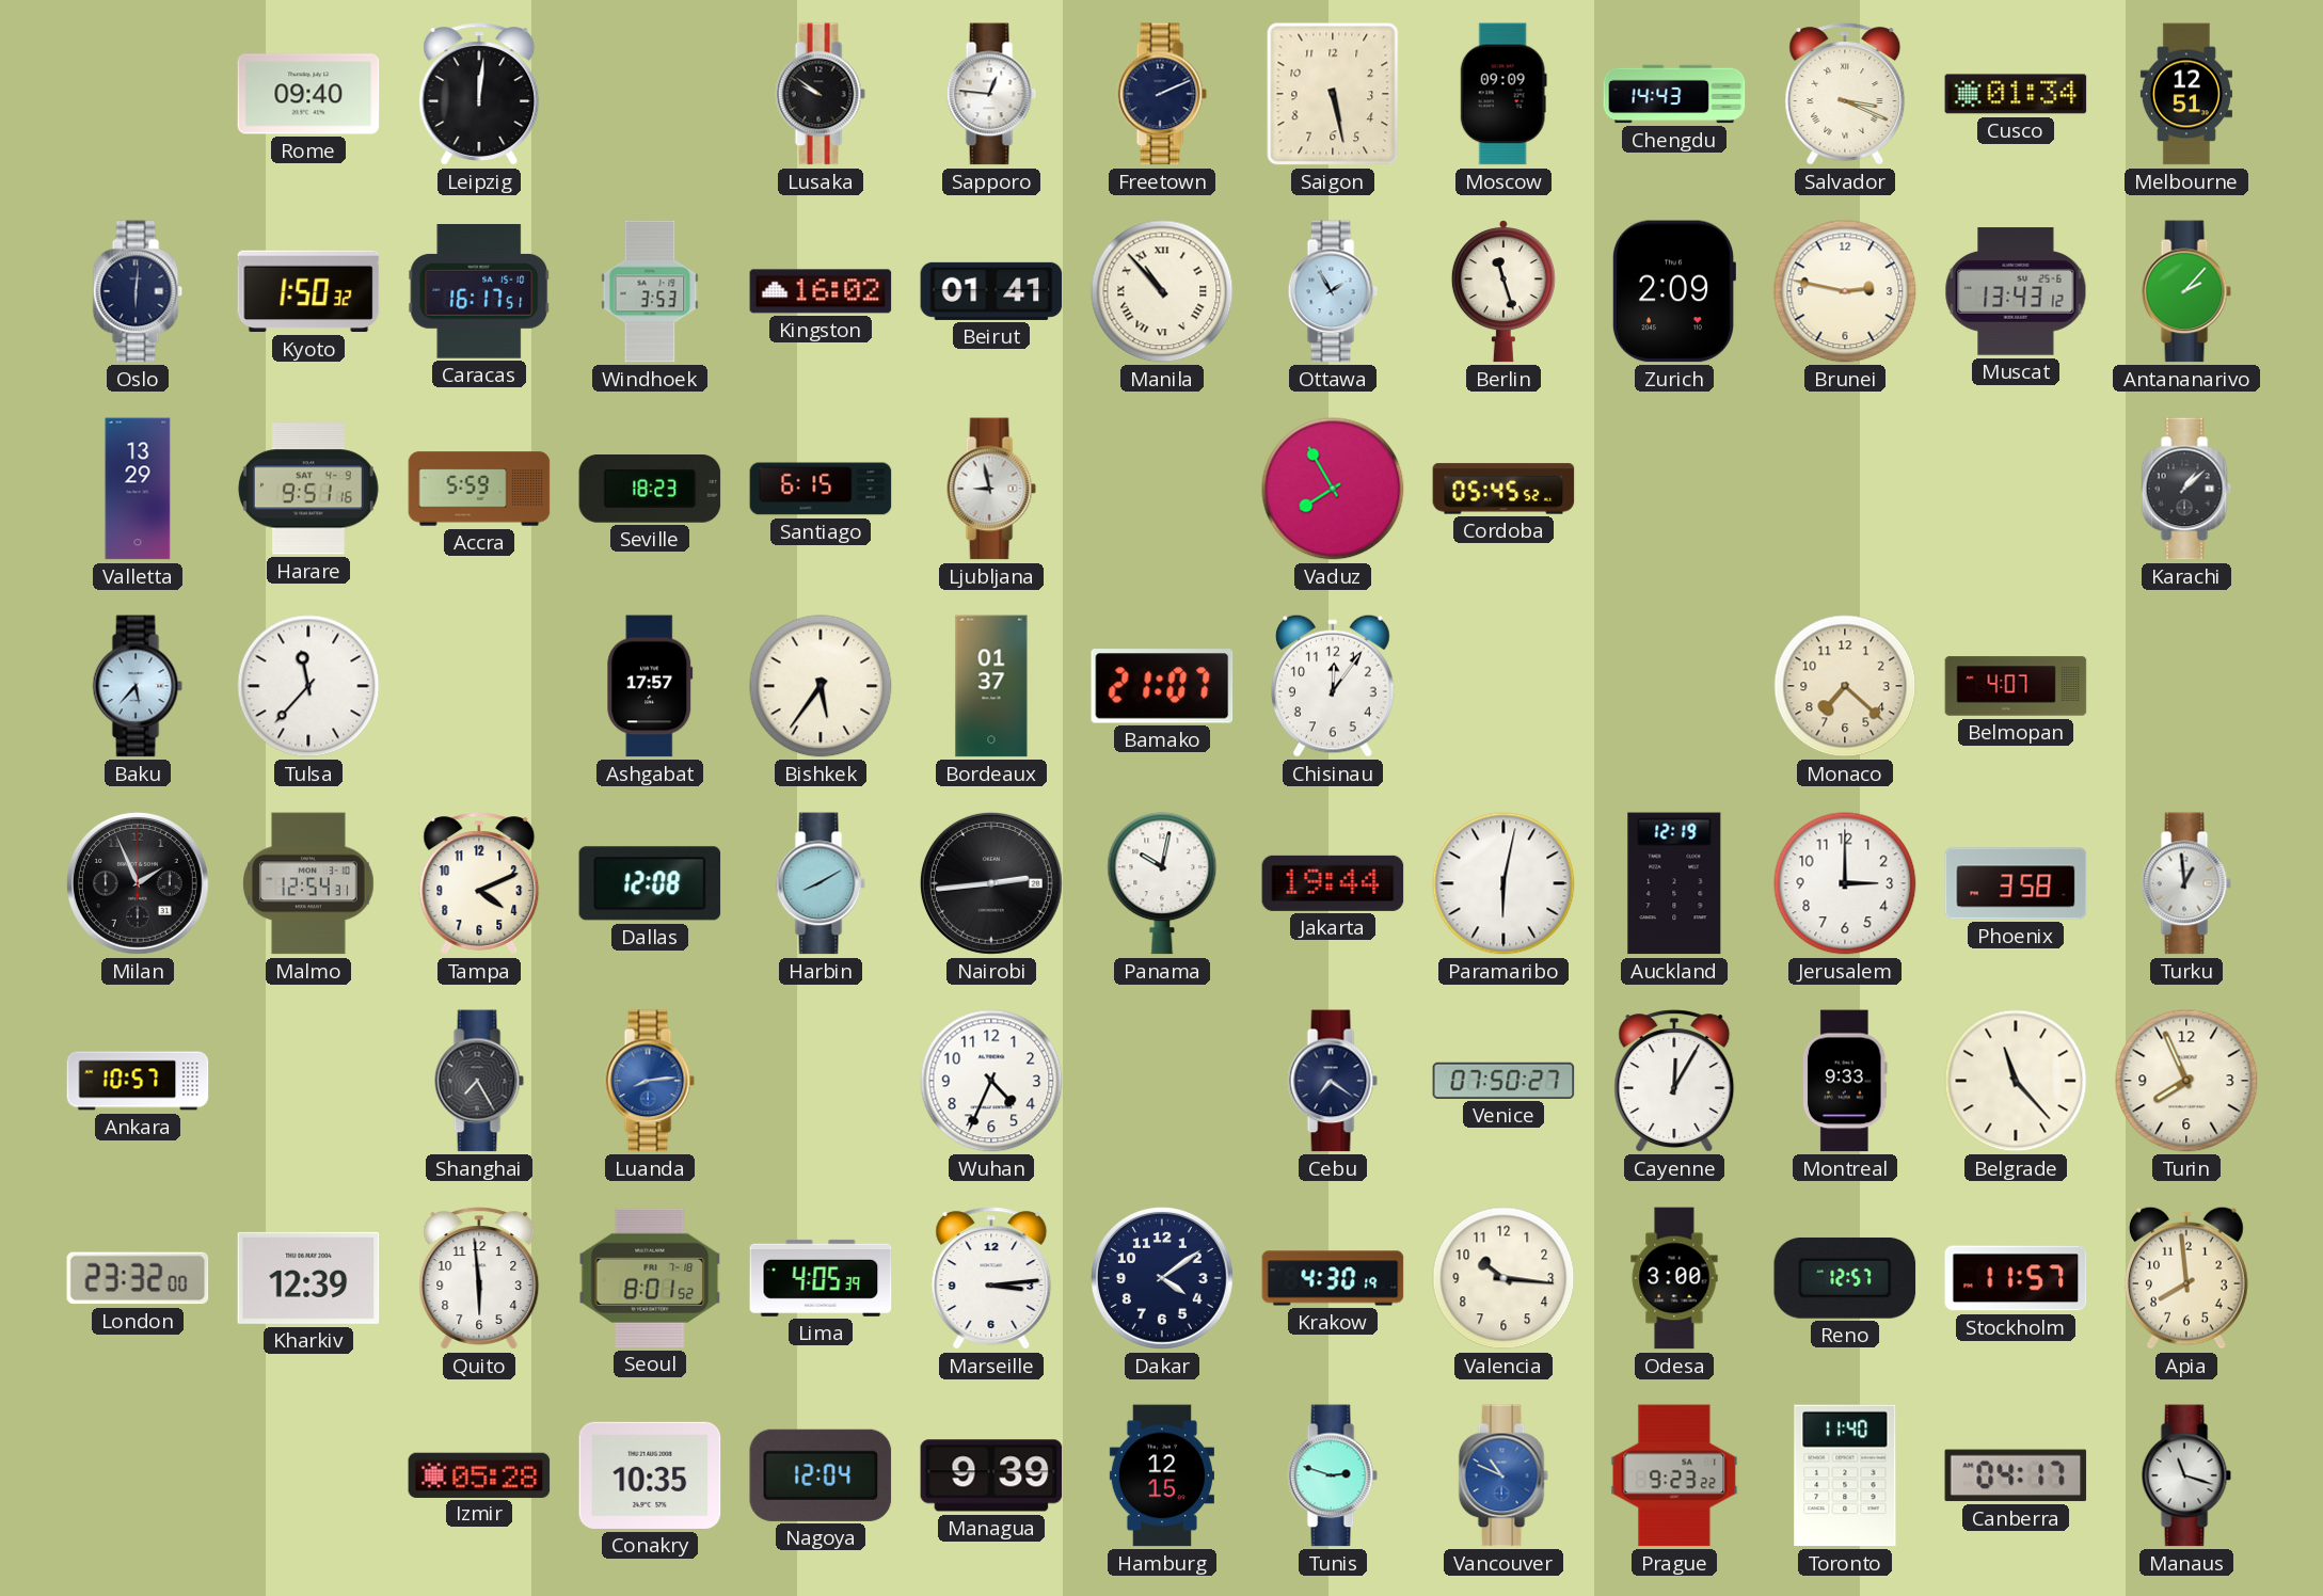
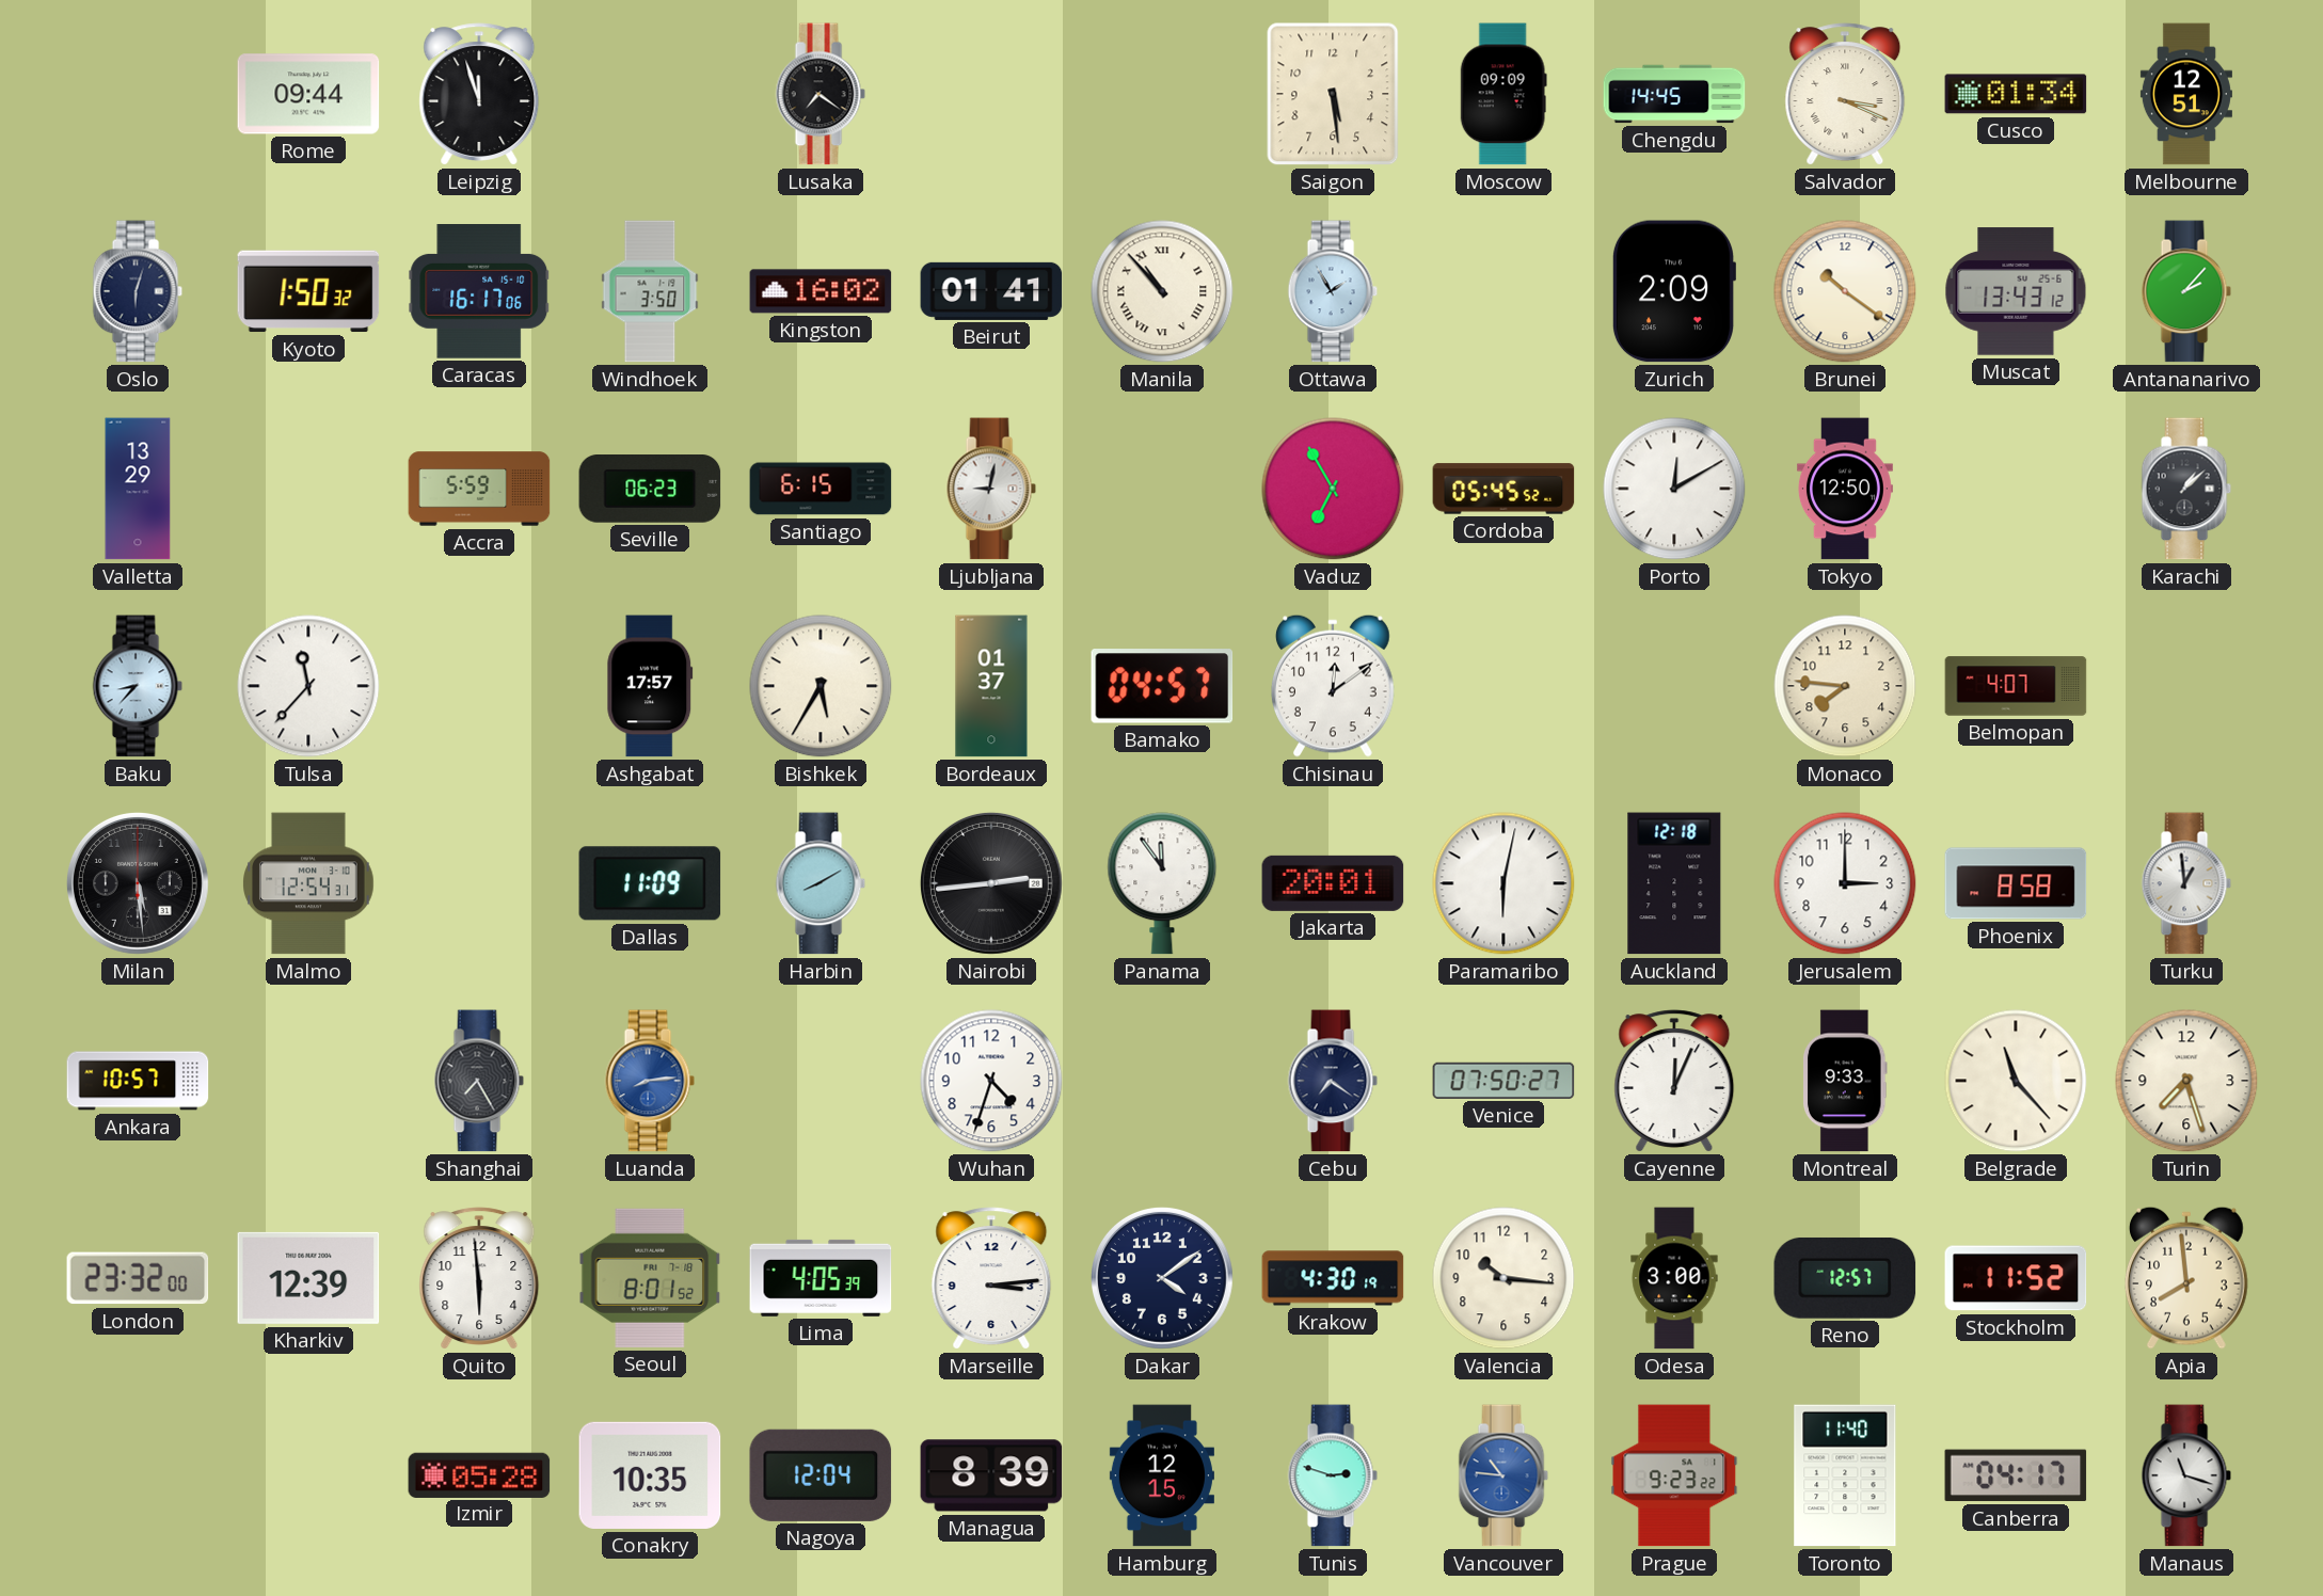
Rome: 09:40 -> 09:44
Leipzig: 12:01 -> 11:57
Lusaka: 9:51 -> 7:21
Sapporo: 12:46 -> none
Freetown: 2:11 -> none
Saigon: 5:28 -> 5:29
Chengdu: 14:43 -> 14:45
Oslo: 6:01 -> 6:03
Caracas: 16:17:51 -> 16:17:06
Windhoek: 3:53 -> 3:50
Berlin: 11:27 -> none
Brunei: 2:47 -> 10:21
Harare: 9:51 -> none
Seville: 18:23 -> 06:23
Ljubljana: 8:58 -> 9:02
Vaduz: 7:55 -> 6:55
Porto: none -> 12:10
Tokyo: none -> 12:50
Baku: 5:37 -> 8:37
Bishkek: 5:36 -> 5:35
Bamako: 21:07 -> 04:57
Chisinau: 12:06 -> 12:09
Monaco: 7:22 -> 7:46
Milan: 1:56 -> 5:29
Tampa: 4:11 -> none
Dallas: 12:08 -> 11:09
Panama: 10:02 -> 11:54
Jakarta: 19:44 -> 20:01
Auckland: 12:19 -> 12:18
Phoenix: 3:58 -> 8:58
Wuhan: 4:34 -> 4:33
Cayenne: 12:05 -> 12:04
Turin: 7:56 -> 7:27
Stockholm: 11:57 -> 11:52
Managua: 9:39 -> 8:39
Vancouver: 10:49 -> 10:46
